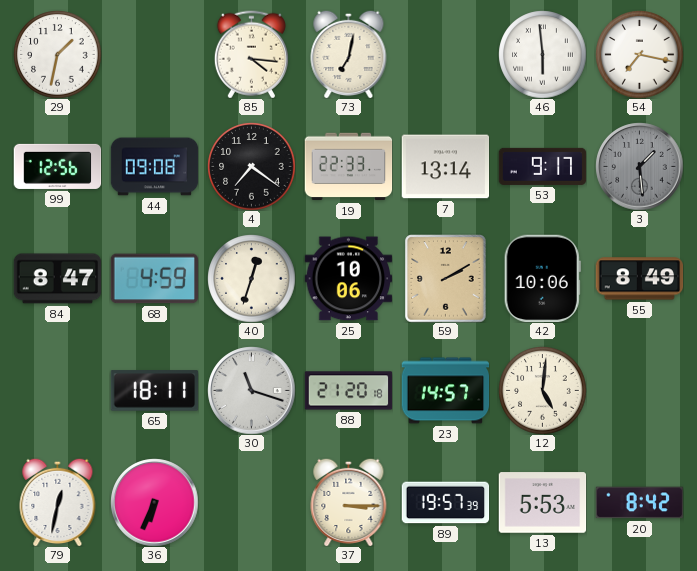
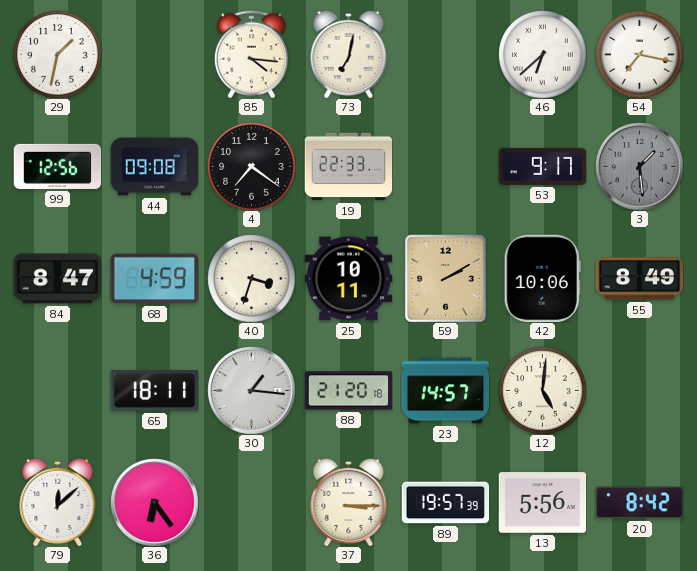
46: 5:59 -> 6:38
7: 13:14 -> none
40: 12:33 -> 3:33
25: 10:06 -> 10:11
30: 11:18 -> 1:16
79: 12:32 -> 12:08
36: 6:34 -> 6:24
13: 5:53 -> 5:56
